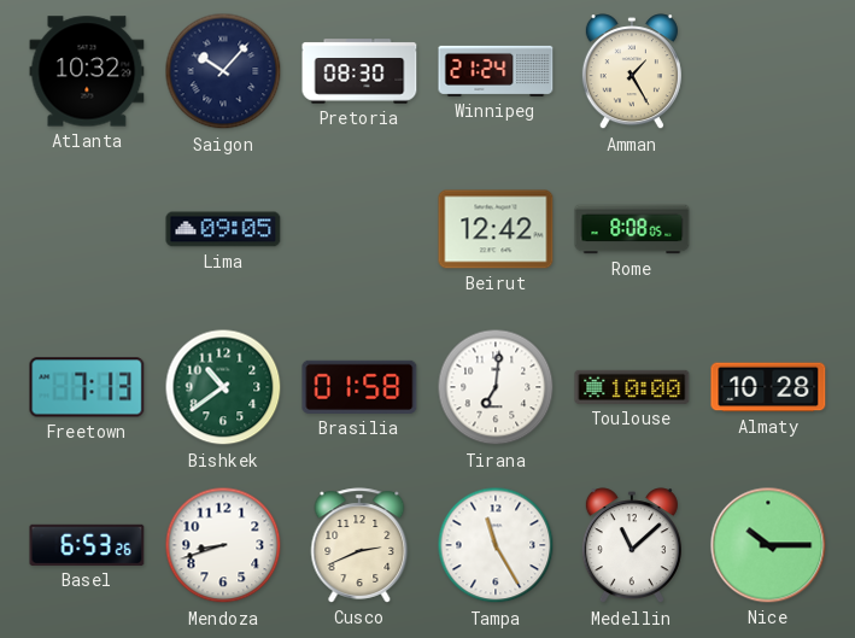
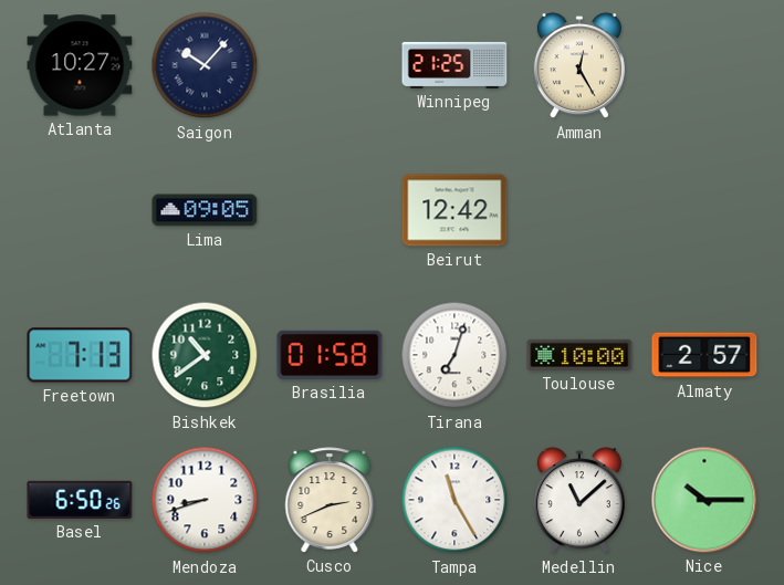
Atlanta: 10:32 -> 10:27
Pretoria: 08:30 -> none
Winnipeg: 21:24 -> 21:25
Amman: 1:25 -> 12:25
Rome: 8:08 -> none
Tirana: 7:01 -> 7:03
Almaty: 10:28 -> 2:57
Basel: 6:53 -> 6:50
